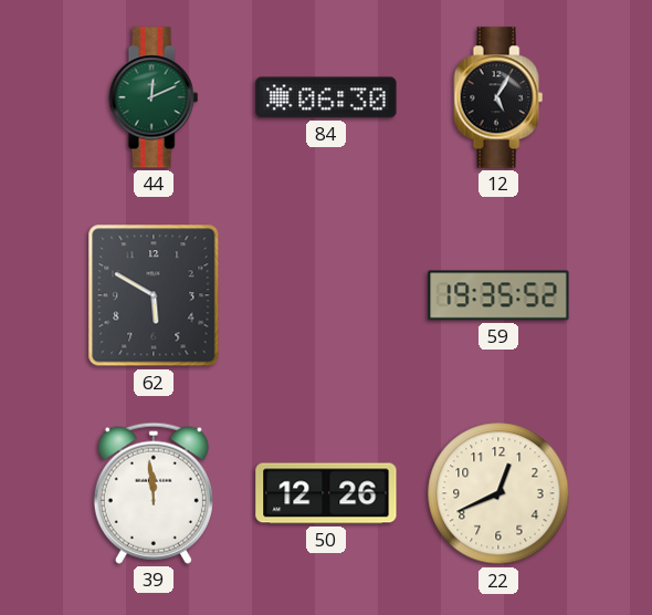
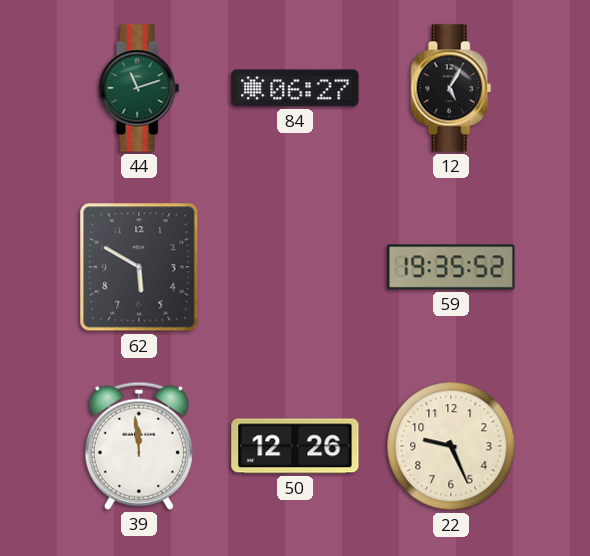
44: 12:11 -> 11:12
84: 06:30 -> 06:27
22: 12:41 -> 9:26
